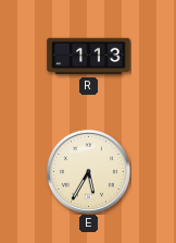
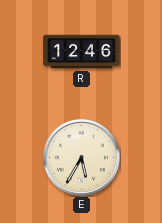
R: 1:13 -> 12:46
